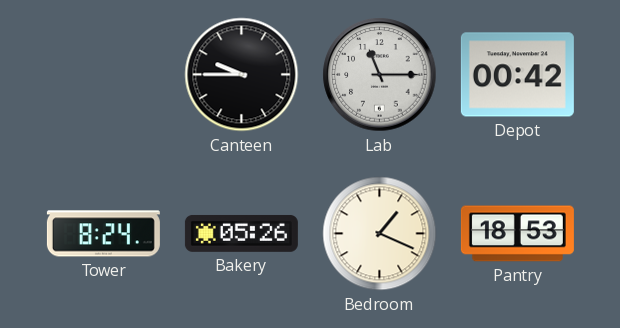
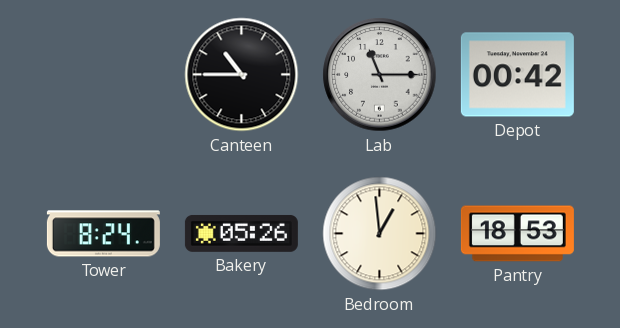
Canteen: 9:45 -> 10:45
Bedroom: 1:19 -> 12:59
